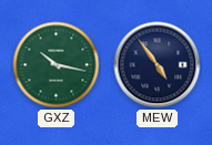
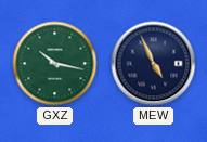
MEW: 4:54 -> 4:56
